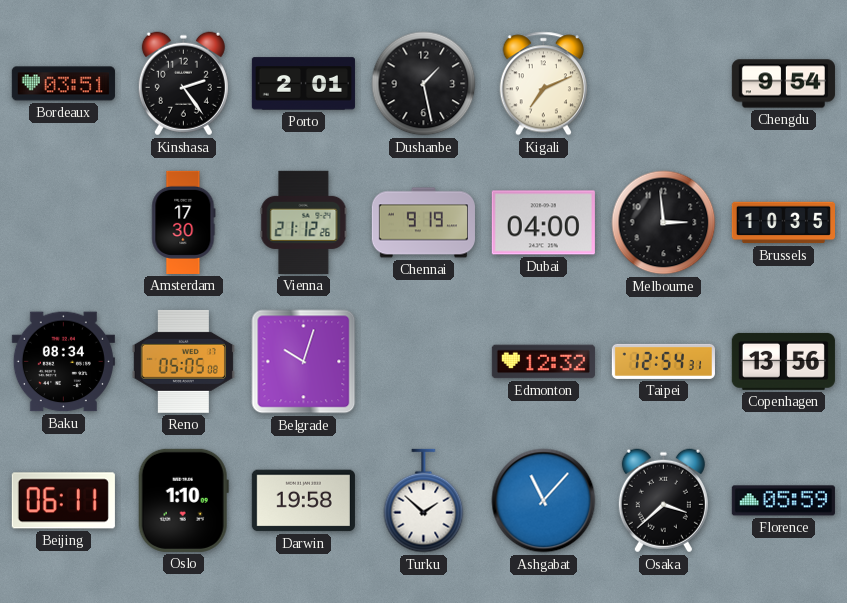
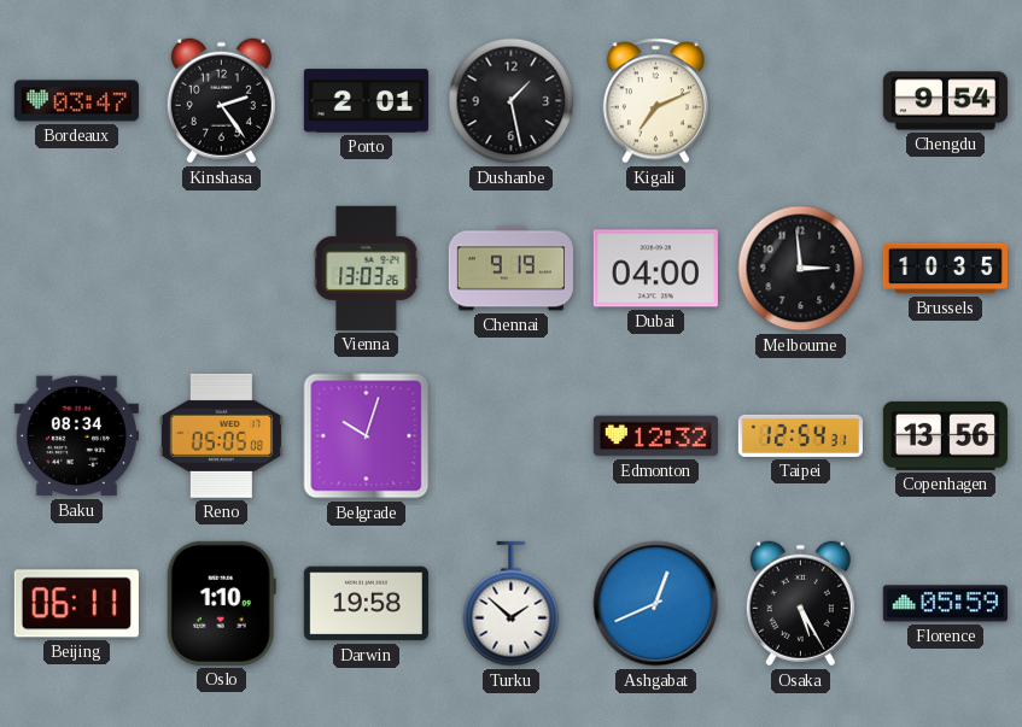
Bordeaux: 03:51 -> 03:47
Amsterdam: 17:30 -> none
Vienna: 21:12 -> 13:03
Ashgabat: 11:07 -> 12:41
Osaka: 3:38 -> 5:25
